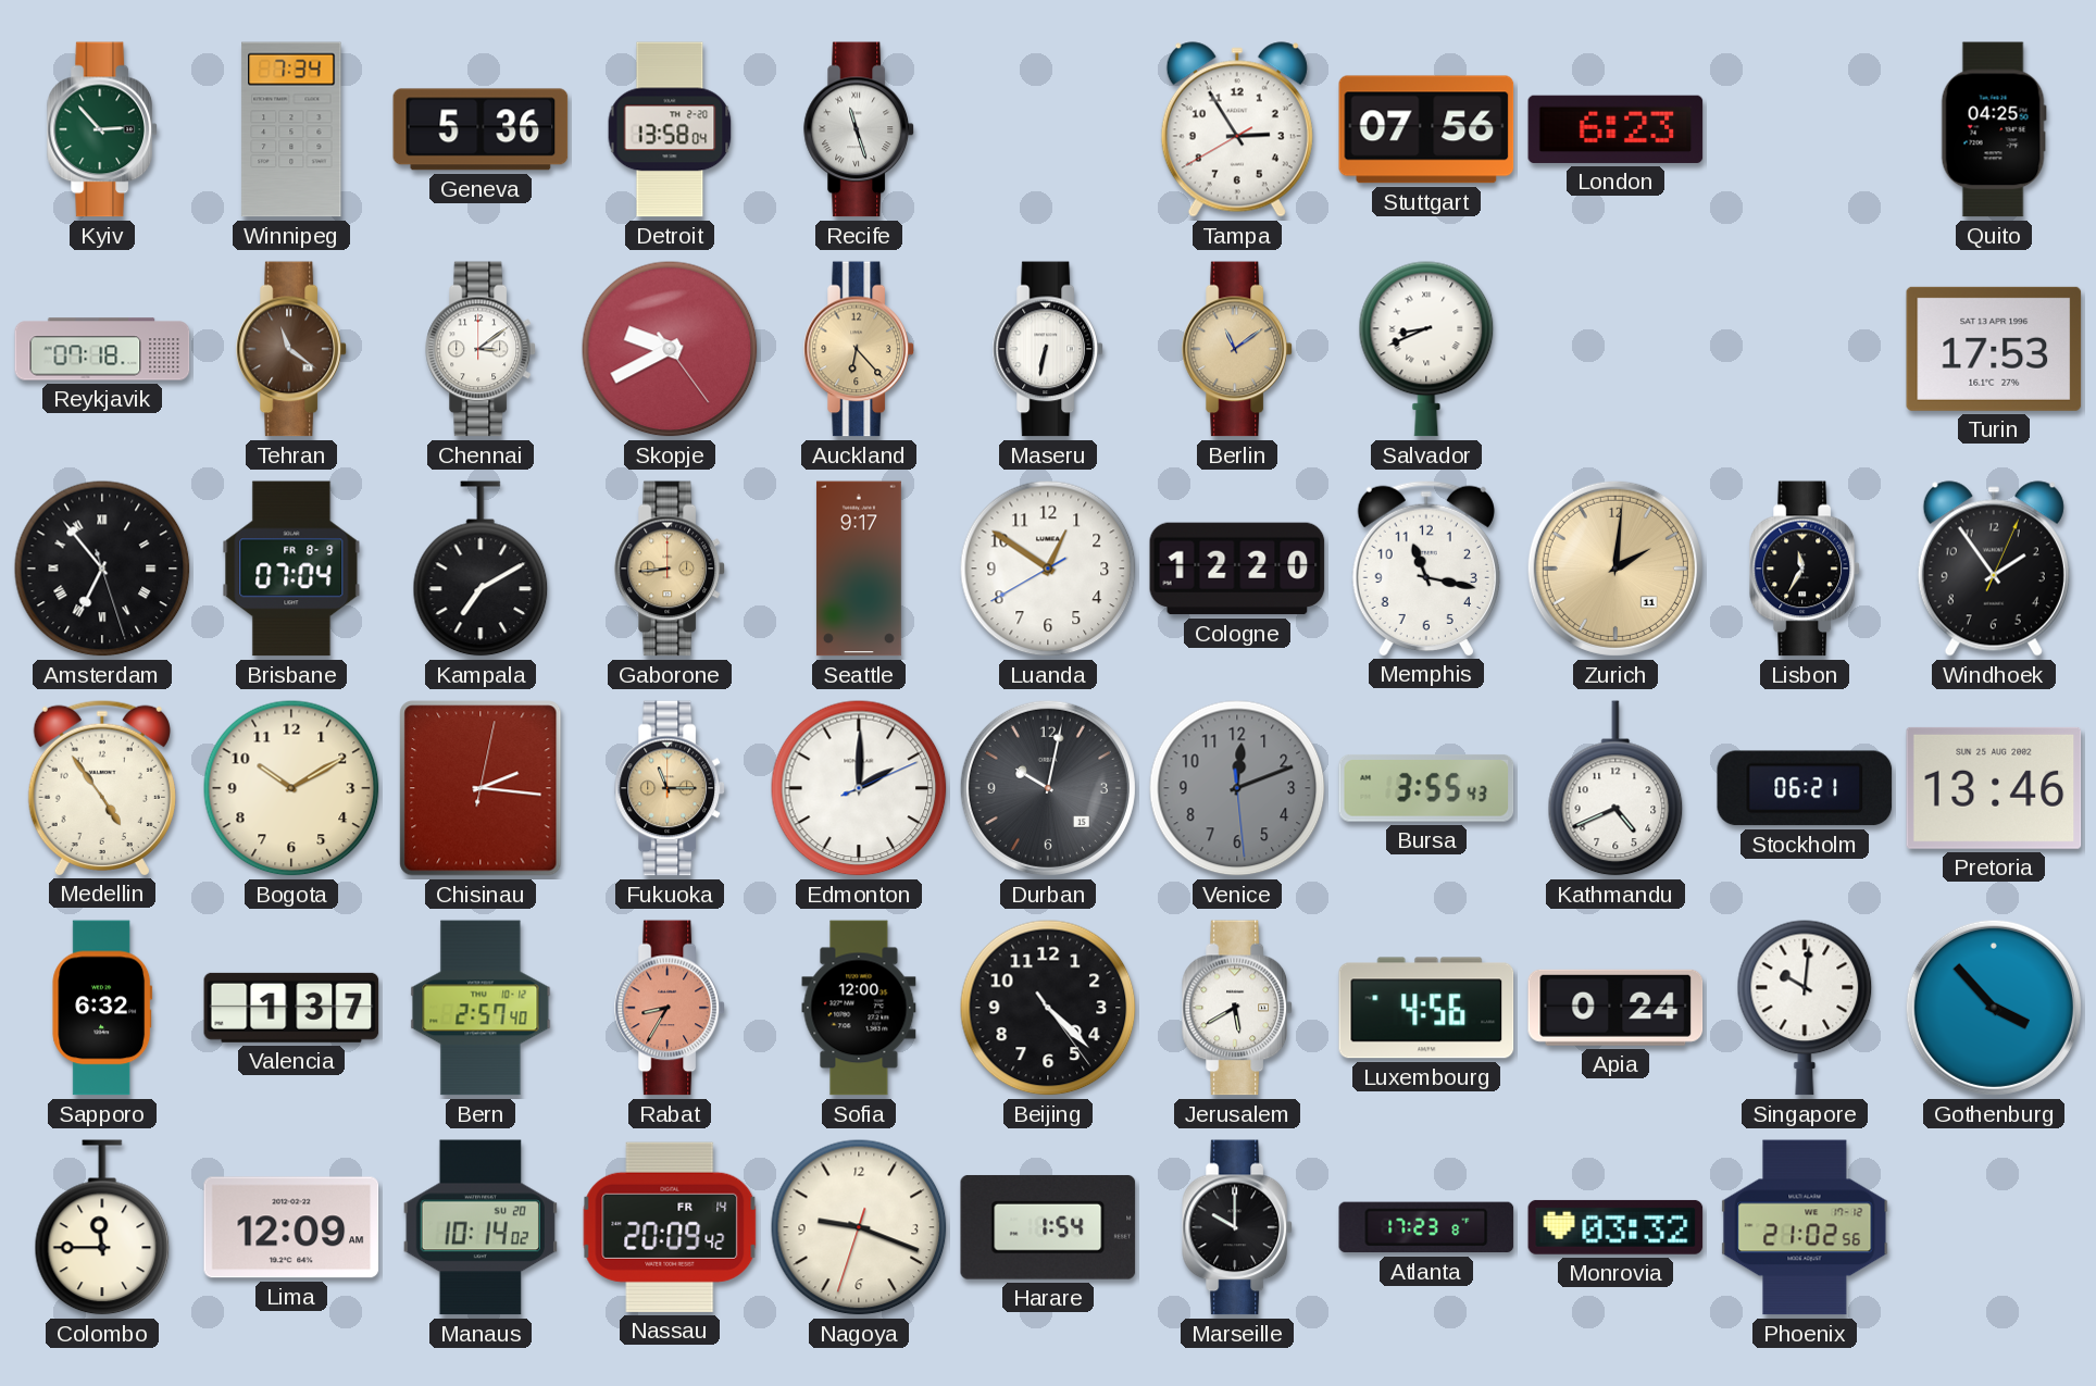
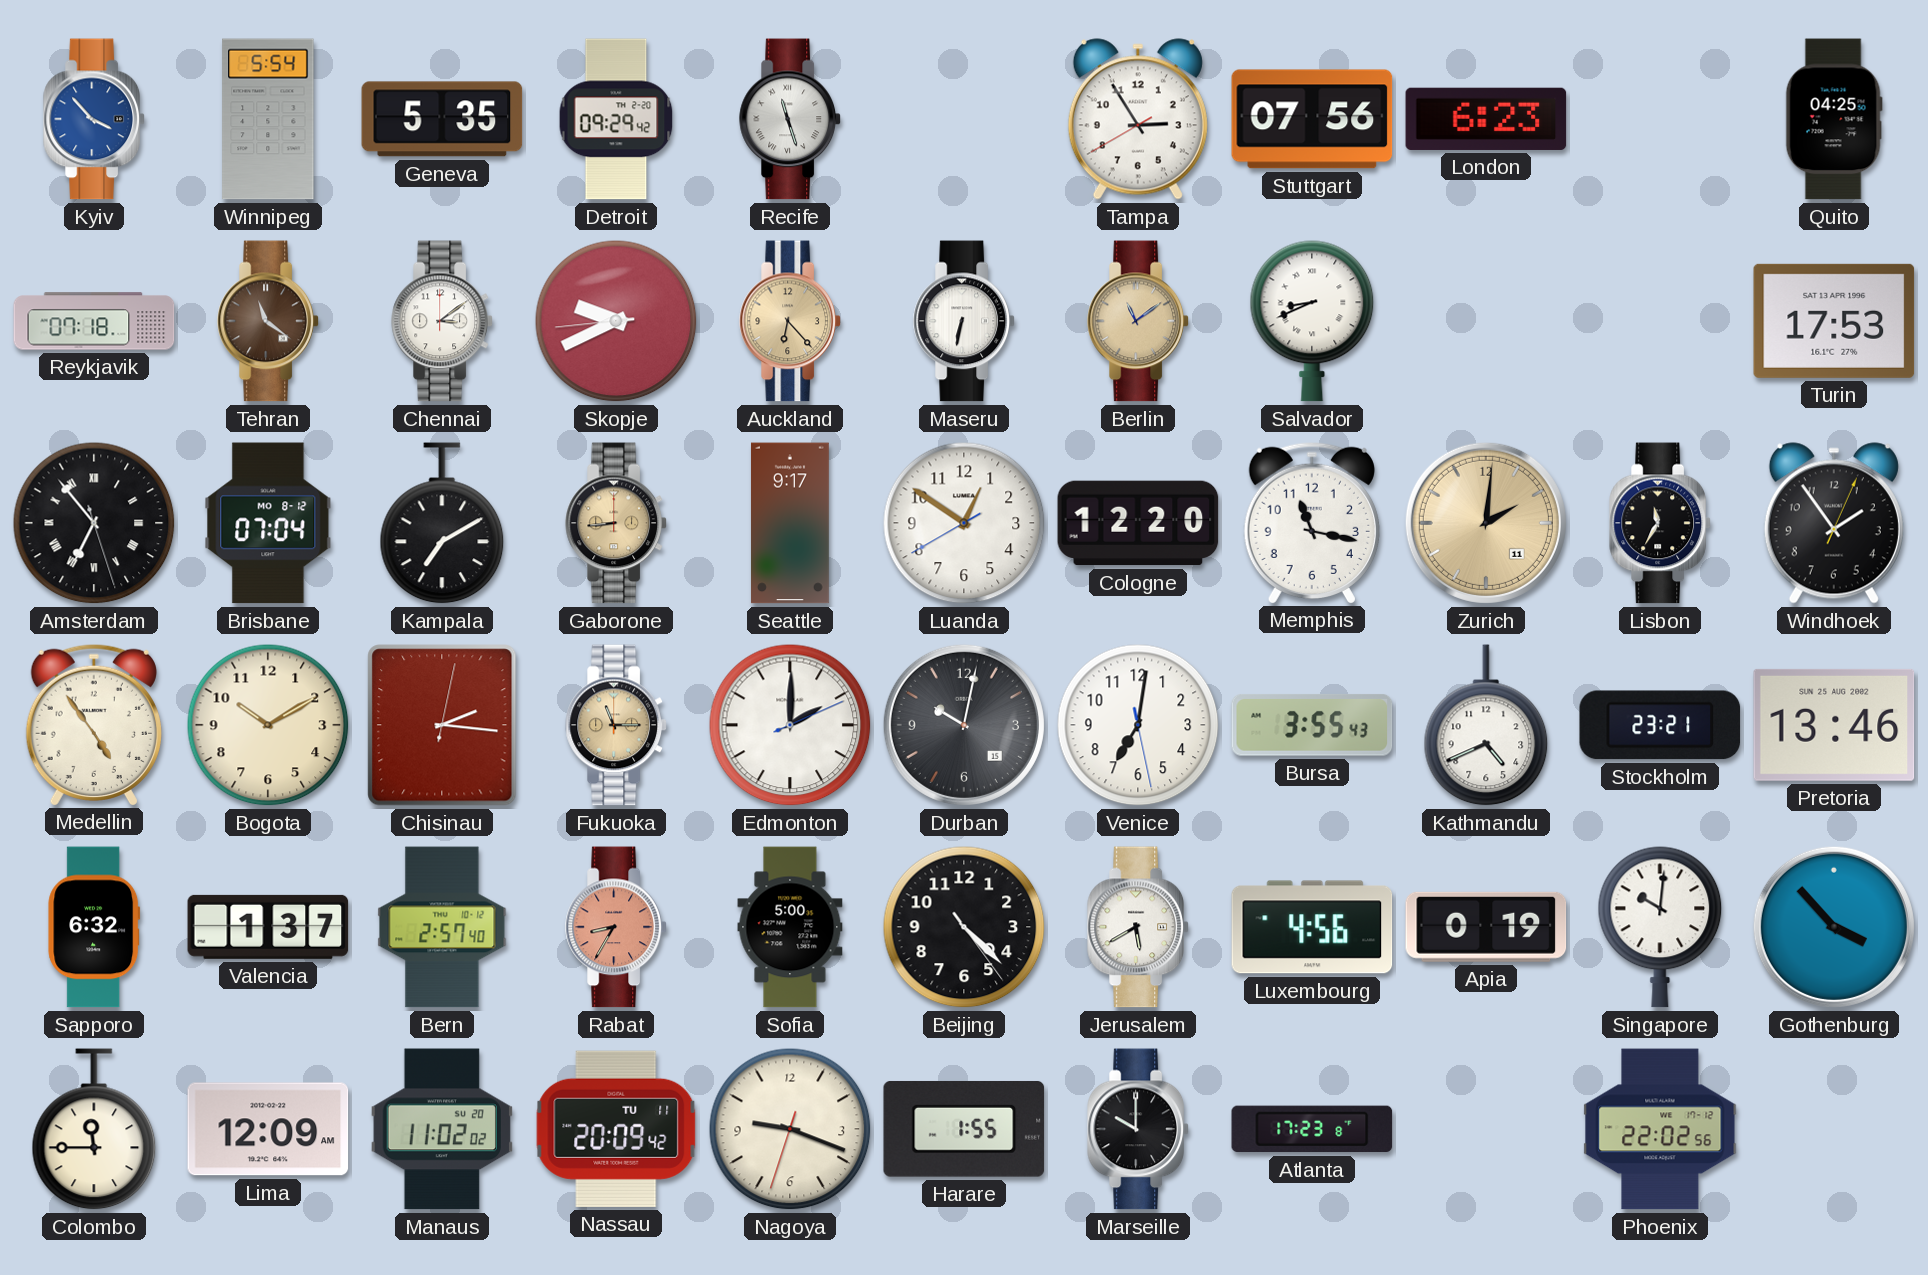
Kyiv: 2:53 -> 3:53
Kyiv dial: green -> blue
Winnipeg: 7:34 -> 5:54
Geneva: 5:36 -> 5:35
Detroit: 13:58 -> 09:29
Skopje: 9:40:24 -> 9:40:44
Brisbane date: FR 8-9 -> MO 8-12
Venice: 12:11 -> 7:01
Venice dial: grey -> white
Stockholm: 06:21 -> 23:21
Sofia: 12:00 -> 5:00
Apia: 0:24 -> 0:19
Manaus: 10:14 -> 11:02
Nassau date: FR 14 -> TU 11
Harare: 1:54 -> 1:55
Monrovia: 03:32 -> none
Phoenix: 21:02 -> 22:02
